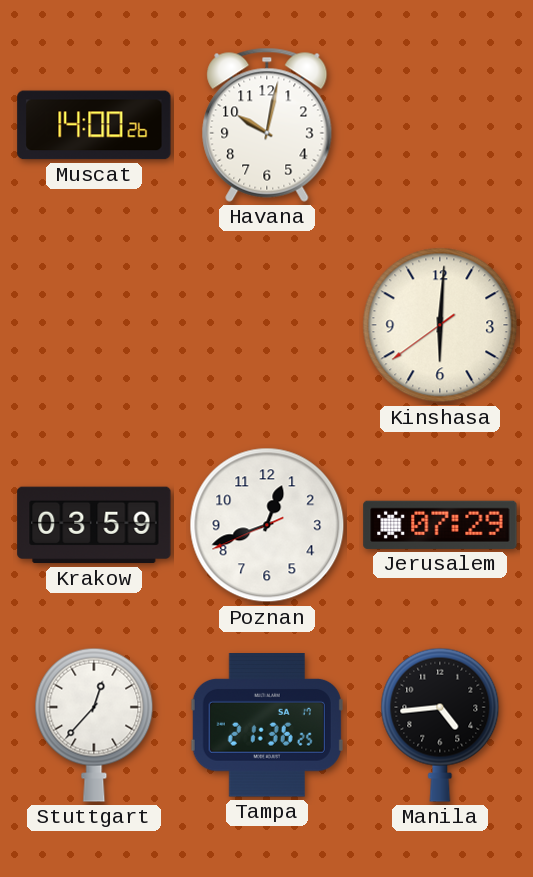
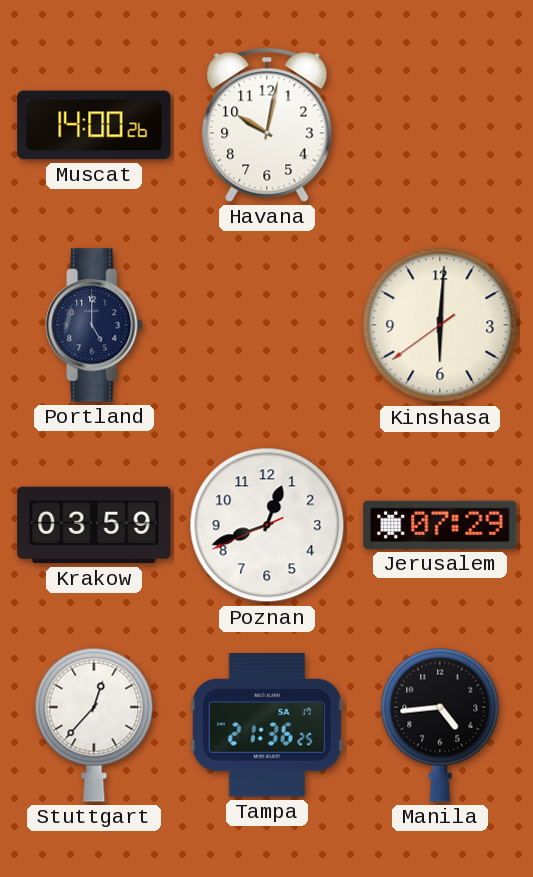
Portland: none -> 5:00
